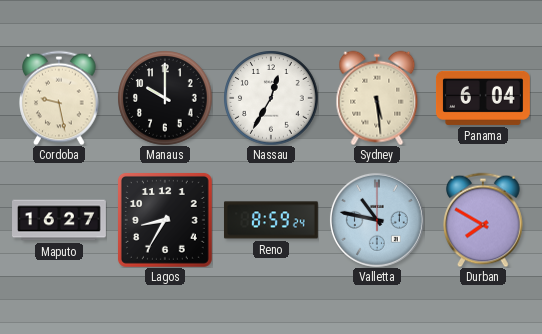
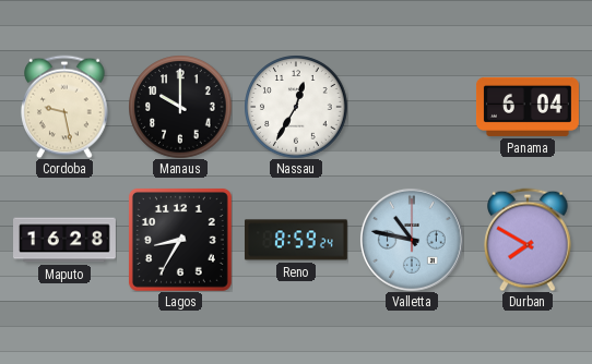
Sydney: 5:29 -> none
Maputo: 16:27 -> 16:28
